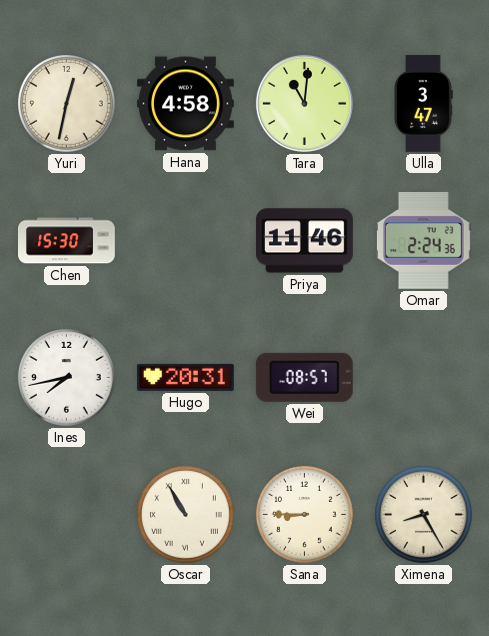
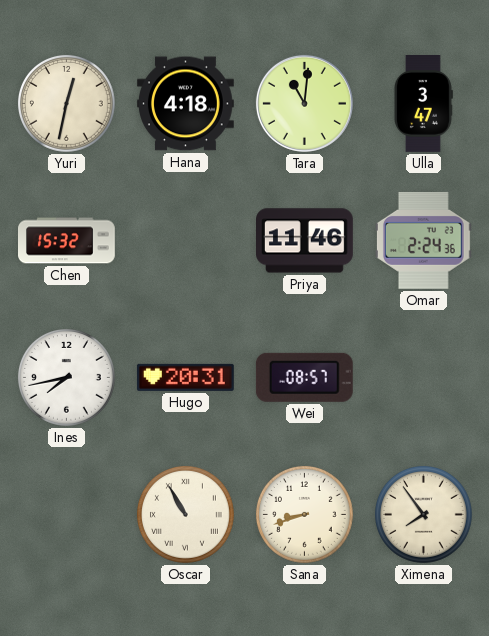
Hana: 4:58 -> 4:18
Chen: 15:30 -> 15:32
Sana: 8:45 -> 8:42
Ximena: 8:25 -> 7:54
